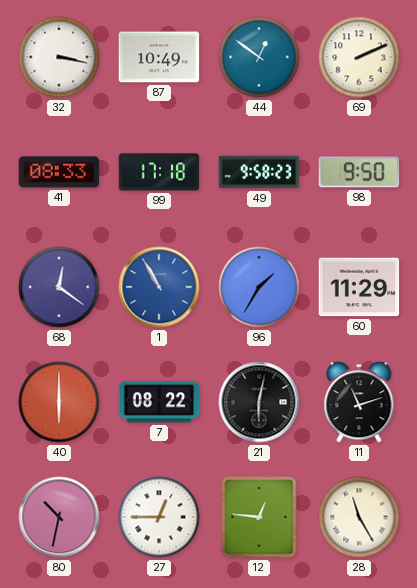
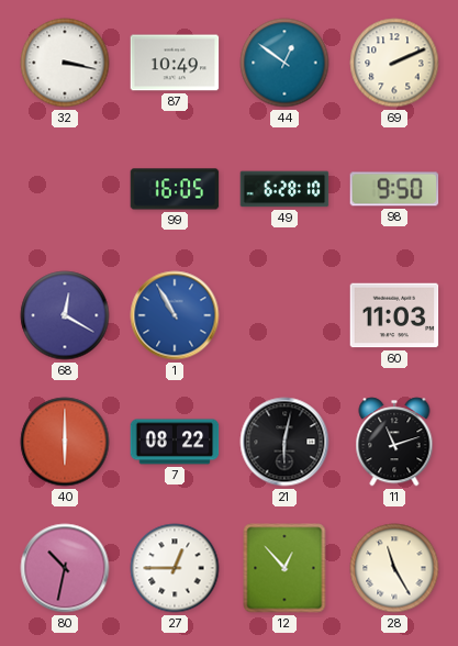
41: 08:33 -> none
99: 17:18 -> 16:05
49: 9:58 -> 6:28
68: 12:21 -> 12:20
96: 1:35 -> none
60: 11:29 -> 11:03
12: 12:46 -> 12:53
